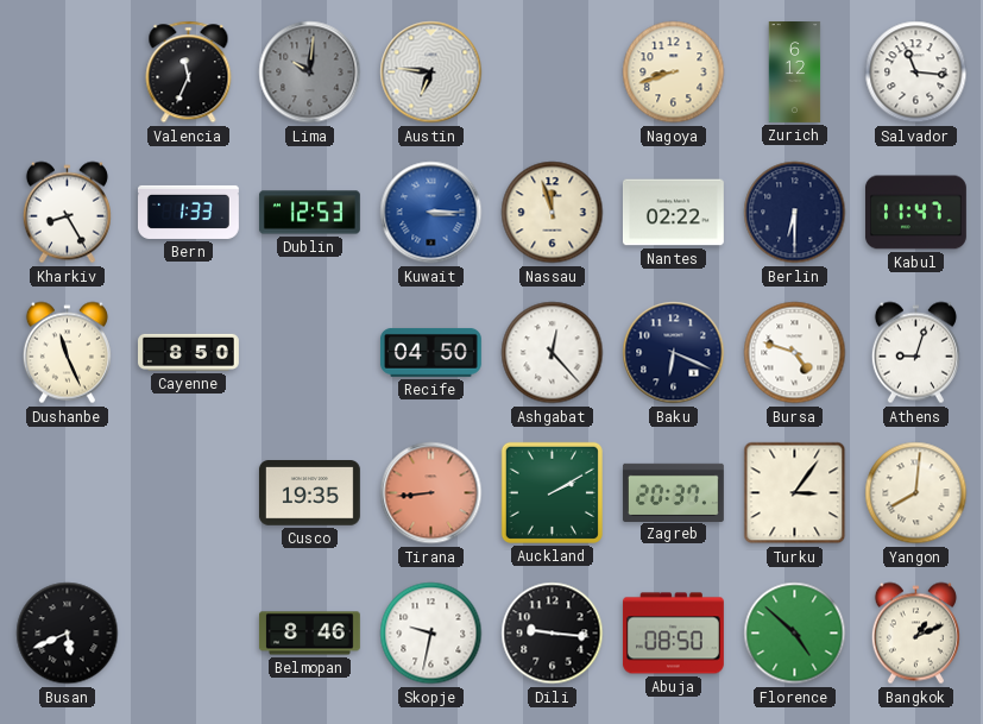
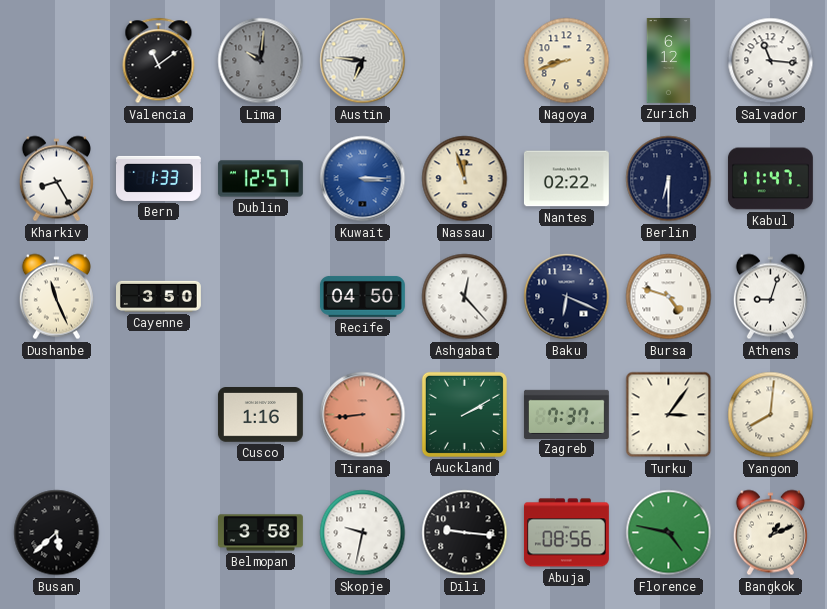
Valencia: 11:34 -> 11:09
Dublin: 12:53 -> 12:57
Cayenne: 8:50 -> 3:50
Cusco: 19:35 -> 1:16
Zagreb: 20:37 -> 7:37
Busan: 5:41 -> 5:38
Belmopan: 8:46 -> 3:58
Abuja: 08:50 -> 08:56
Florence: 4:52 -> 4:47
